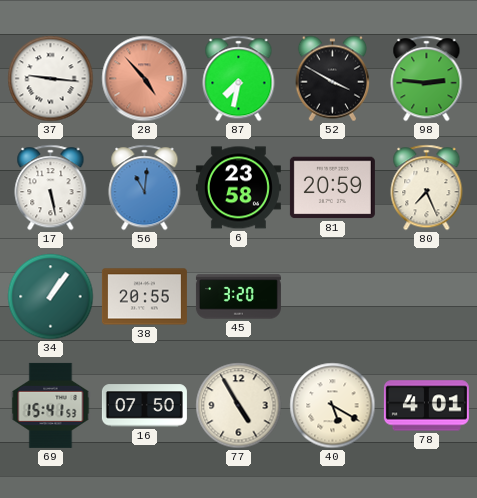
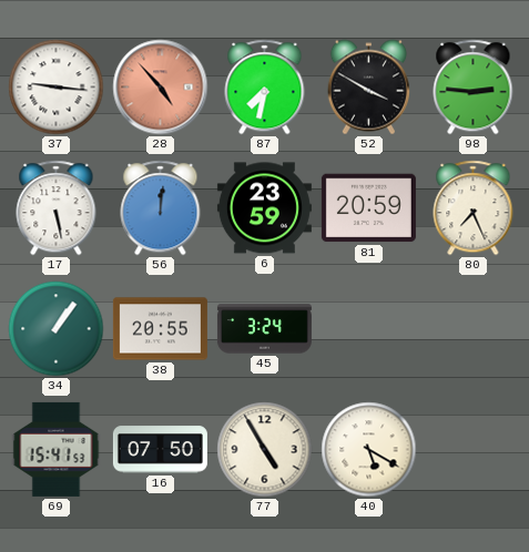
56: 11:01 -> 12:01
6: 23:58 -> 23:59
45: 3:20 -> 3:24
78: 4:01 -> none
